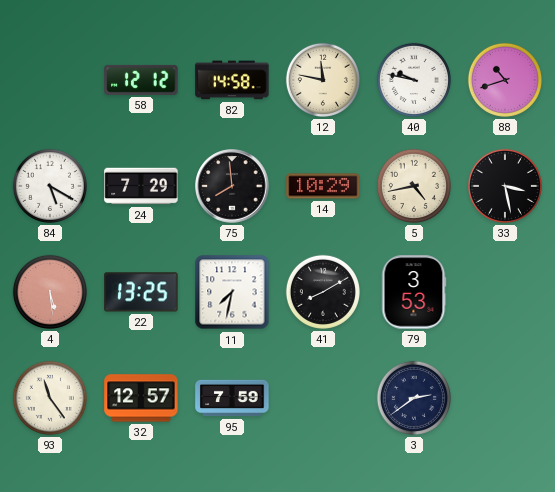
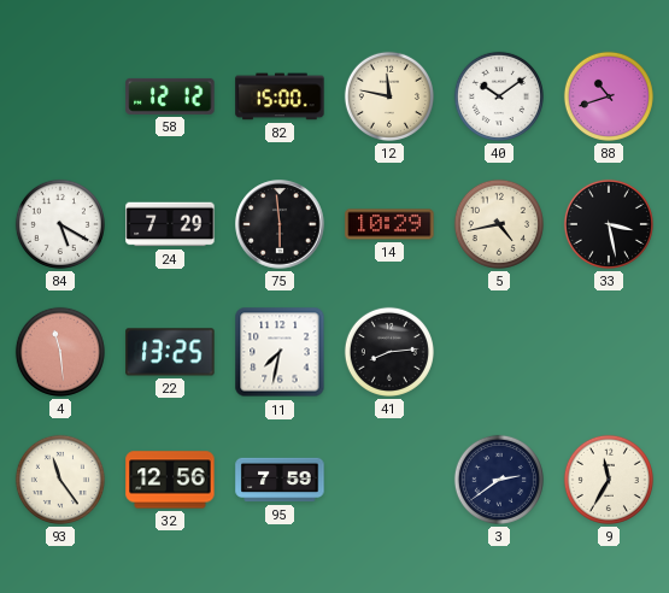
82: 14:58 -> 15:00
40: 9:47 -> 10:09
75: 7:59 -> 5:59
4: 5:29 -> 11:29
41: 8:10 -> 8:14
79: 3:53 -> none
32: 12:57 -> 12:56
9: none -> 11:35
